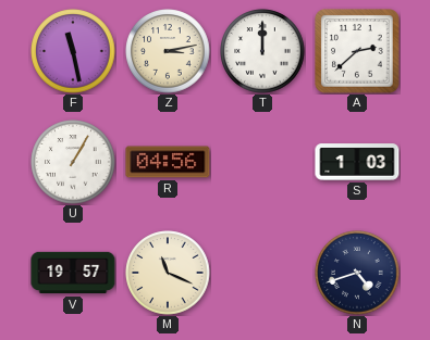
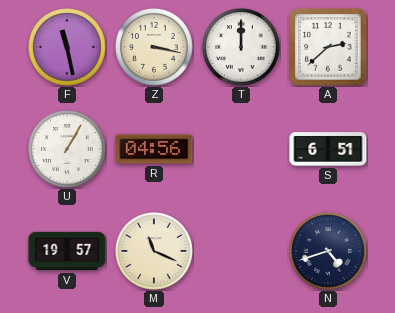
Z: 3:13 -> 3:17
S: 1:03 -> 6:51
